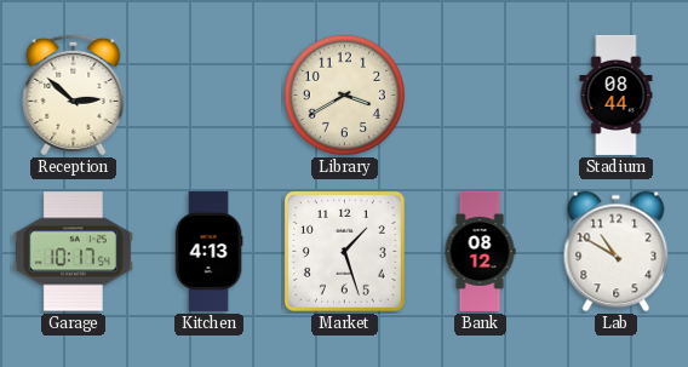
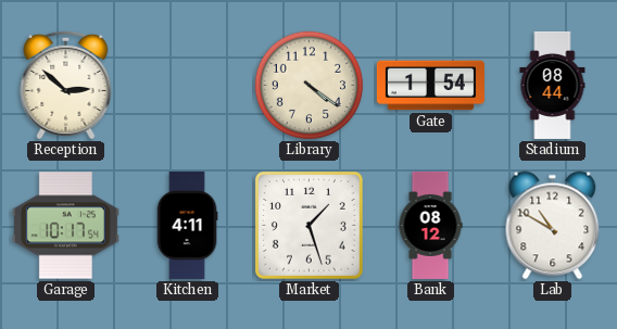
Library: 3:40 -> 4:21
Gate: none -> 1:54
Kitchen: 4:13 -> 4:11
